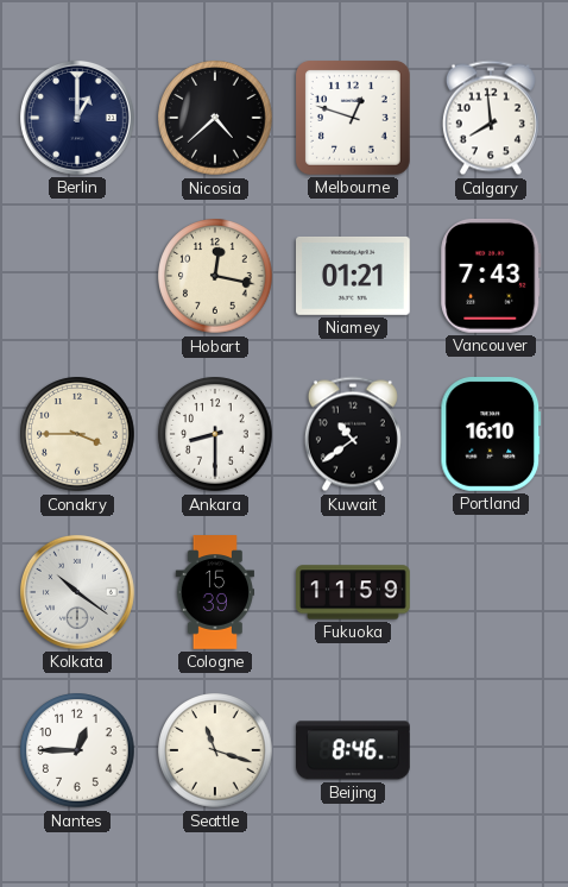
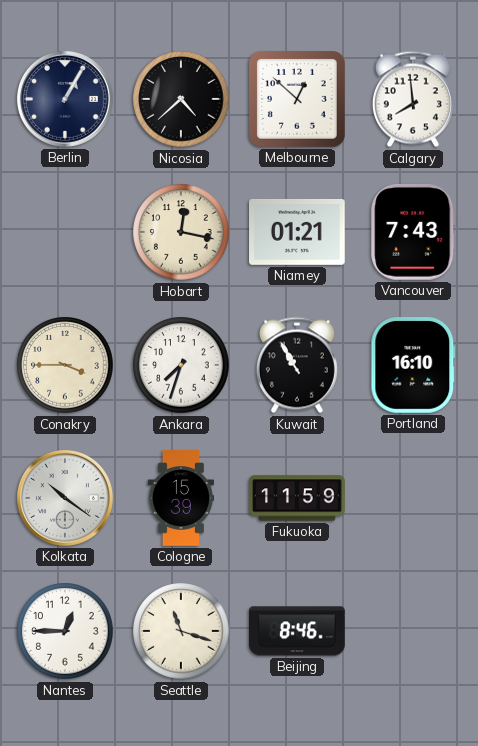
Berlin: 1:00 -> 1:05
Melbourne: 12:48 -> 12:52
Ankara: 8:30 -> 7:33
Kuwait: 10:39 -> 10:55
